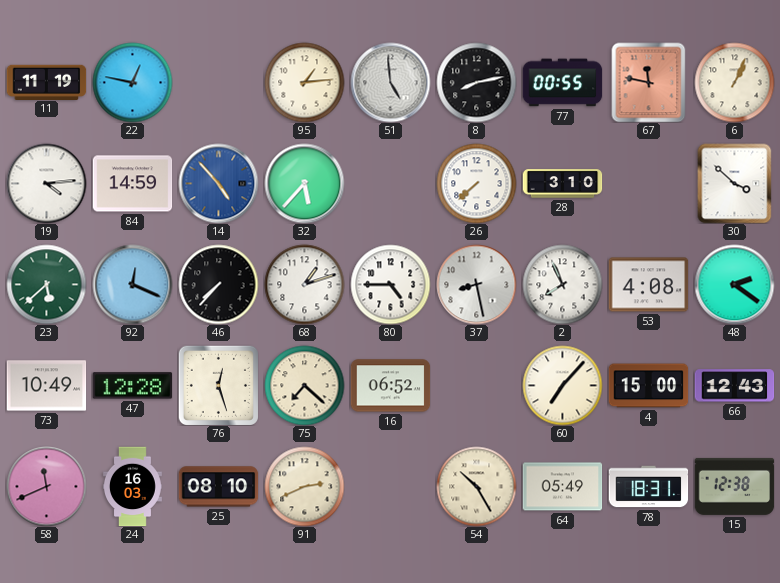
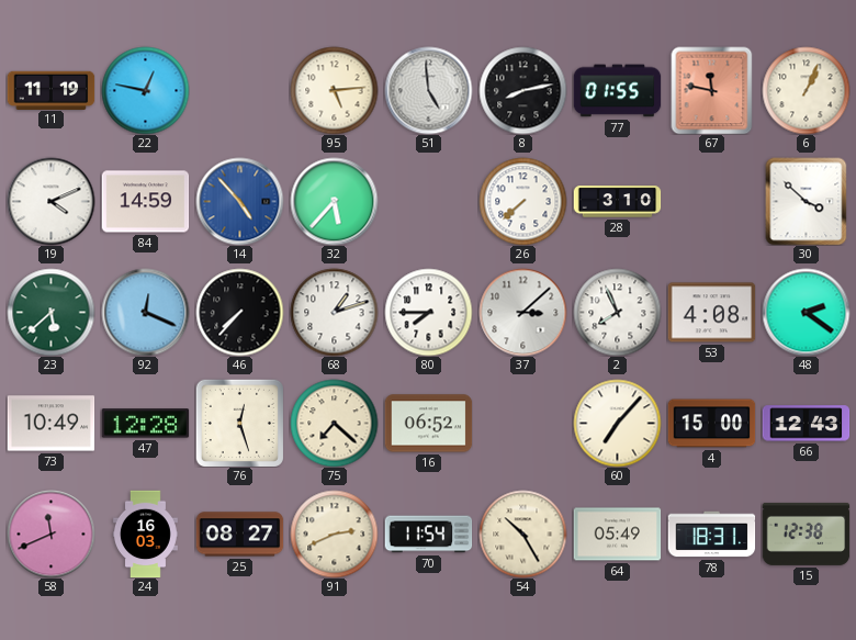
95: 1:14 -> 5:14
77: 00:55 -> 01:55
19: 4:14 -> 4:11
80: 4:45 -> 7:45
37: 8:28 -> 3:08
25: 08:10 -> 08:27
70: none -> 11:54
